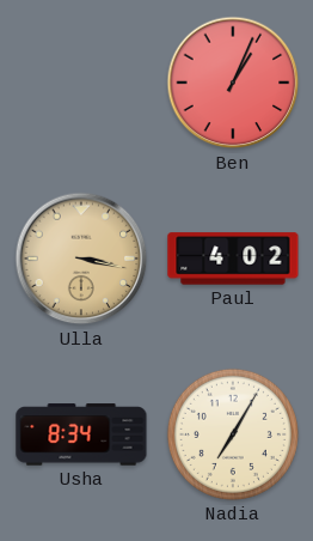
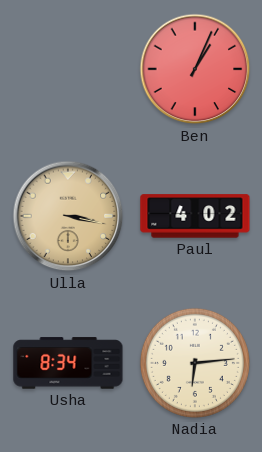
Nadia: 7:05 -> 6:14
